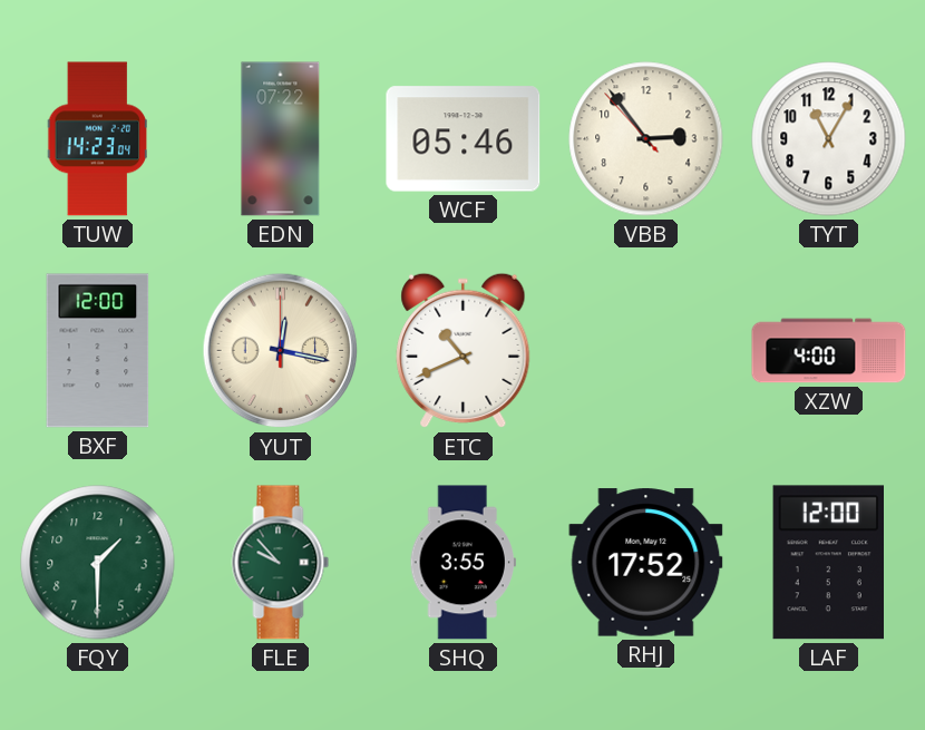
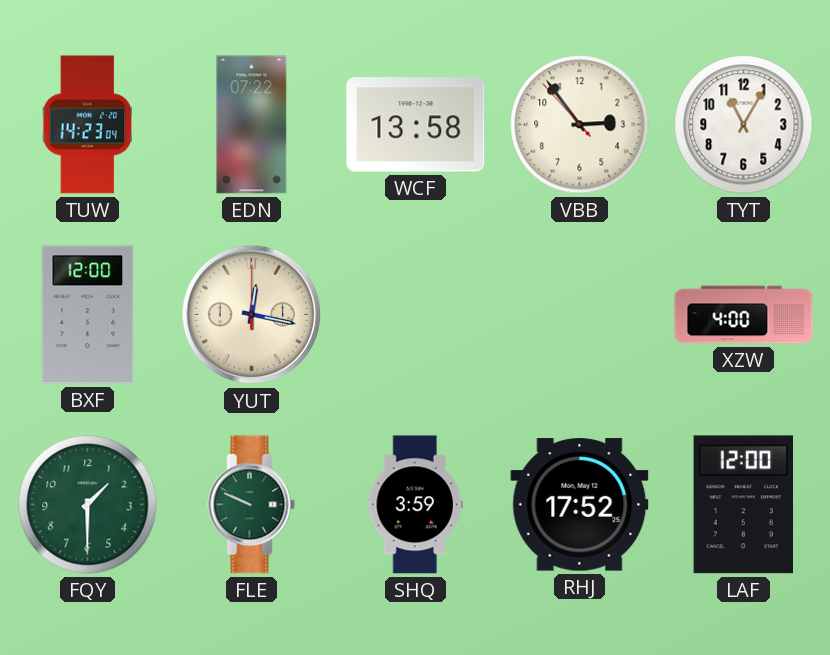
WCF: 05:46 -> 13:58
ETC: 10:41 -> none
FLE: 9:53 -> 9:49
SHQ: 3:55 -> 3:59
